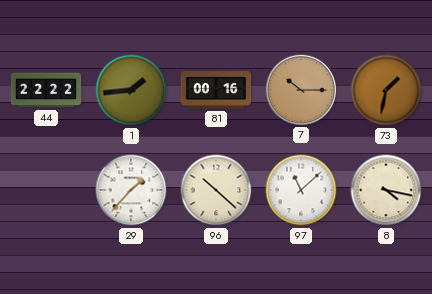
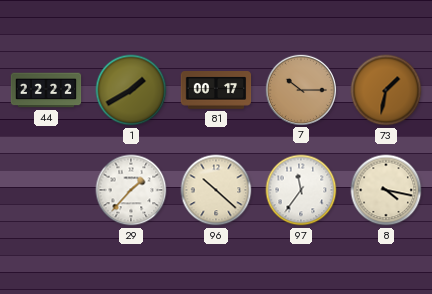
1: 1:44 -> 1:40
81: 00:16 -> 00:17
97: 11:08 -> 11:36
